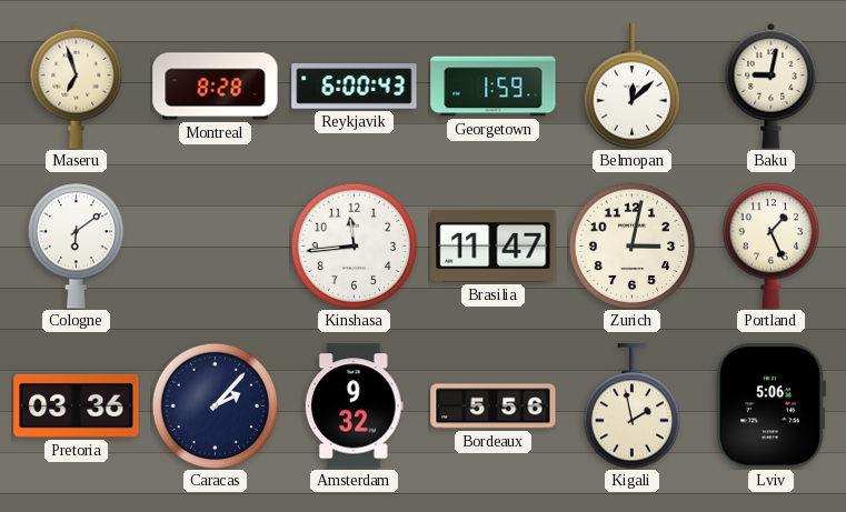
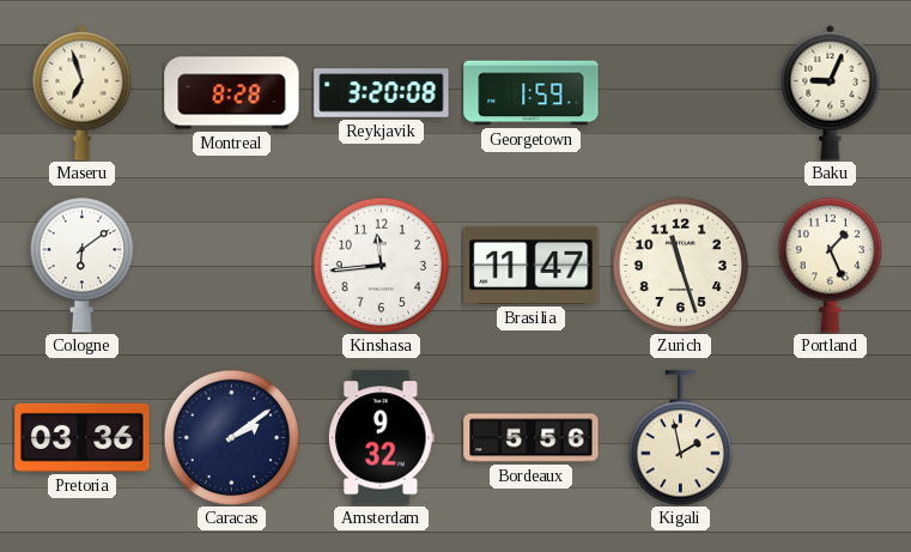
Reykjavik: 6:00 -> 3:20
Belmopan: 12:08 -> none
Baku: 9:02 -> 9:04
Zurich: 3:02 -> 11:27
Caracas: 2:07 -> 2:09
Lviv: 5:06 -> none
